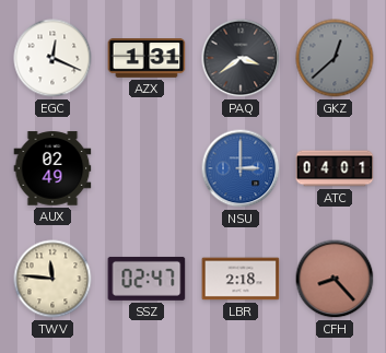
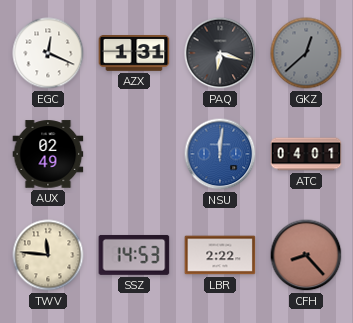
PAQ: 3:39 -> 6:18
NSU: 3:00 -> 12:01
SSZ: 02:47 -> 14:53
LBR: 2:18 -> 2:22
